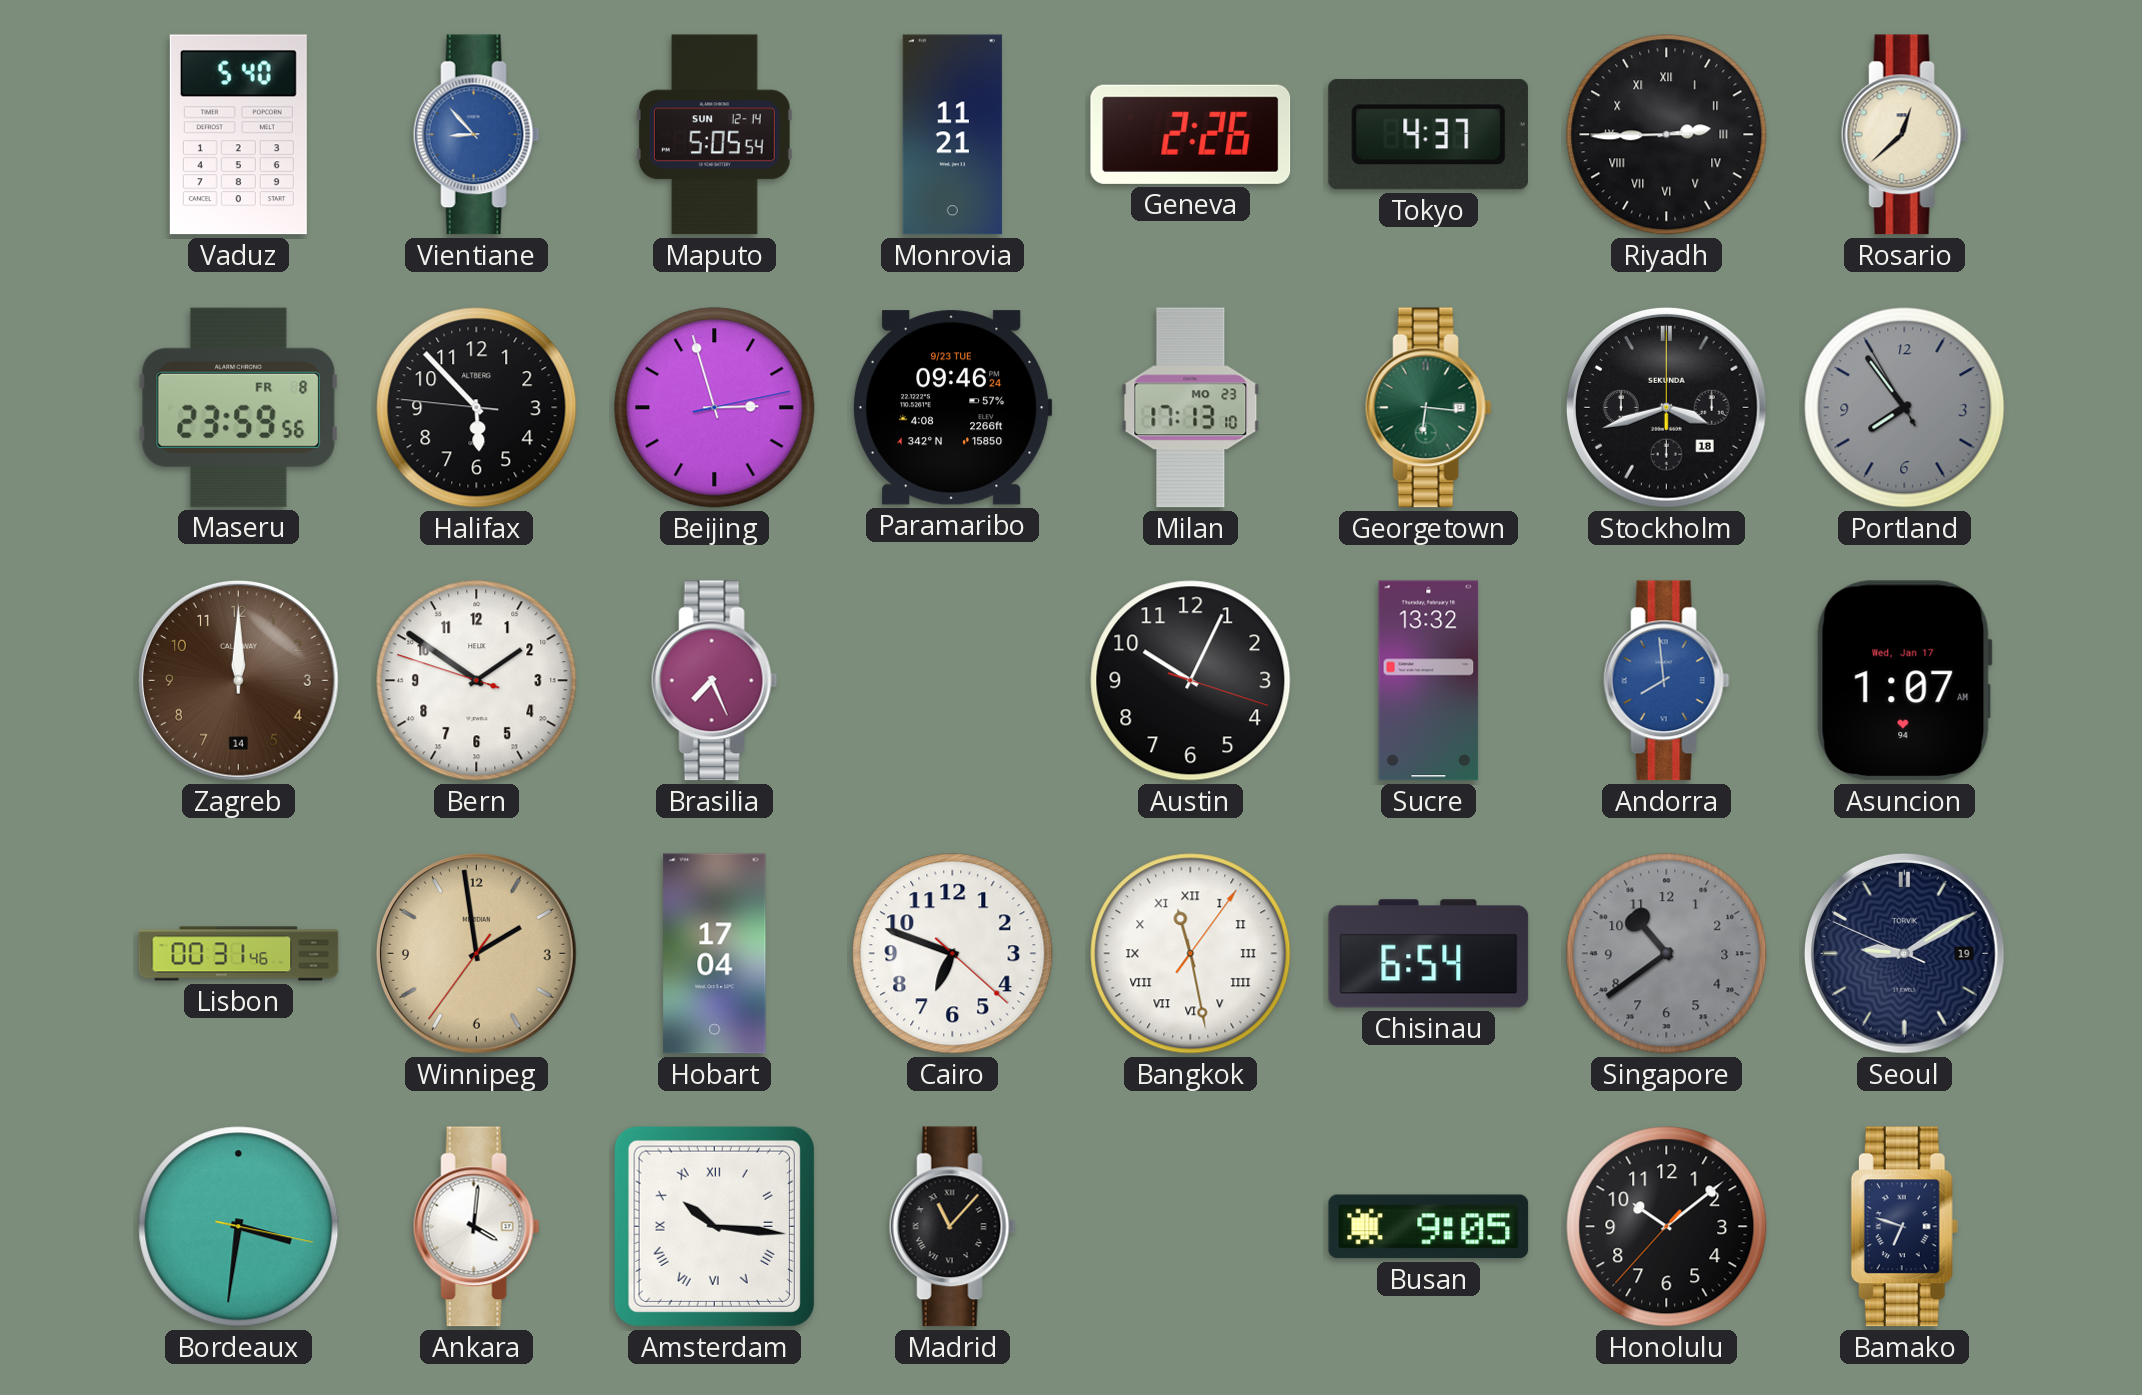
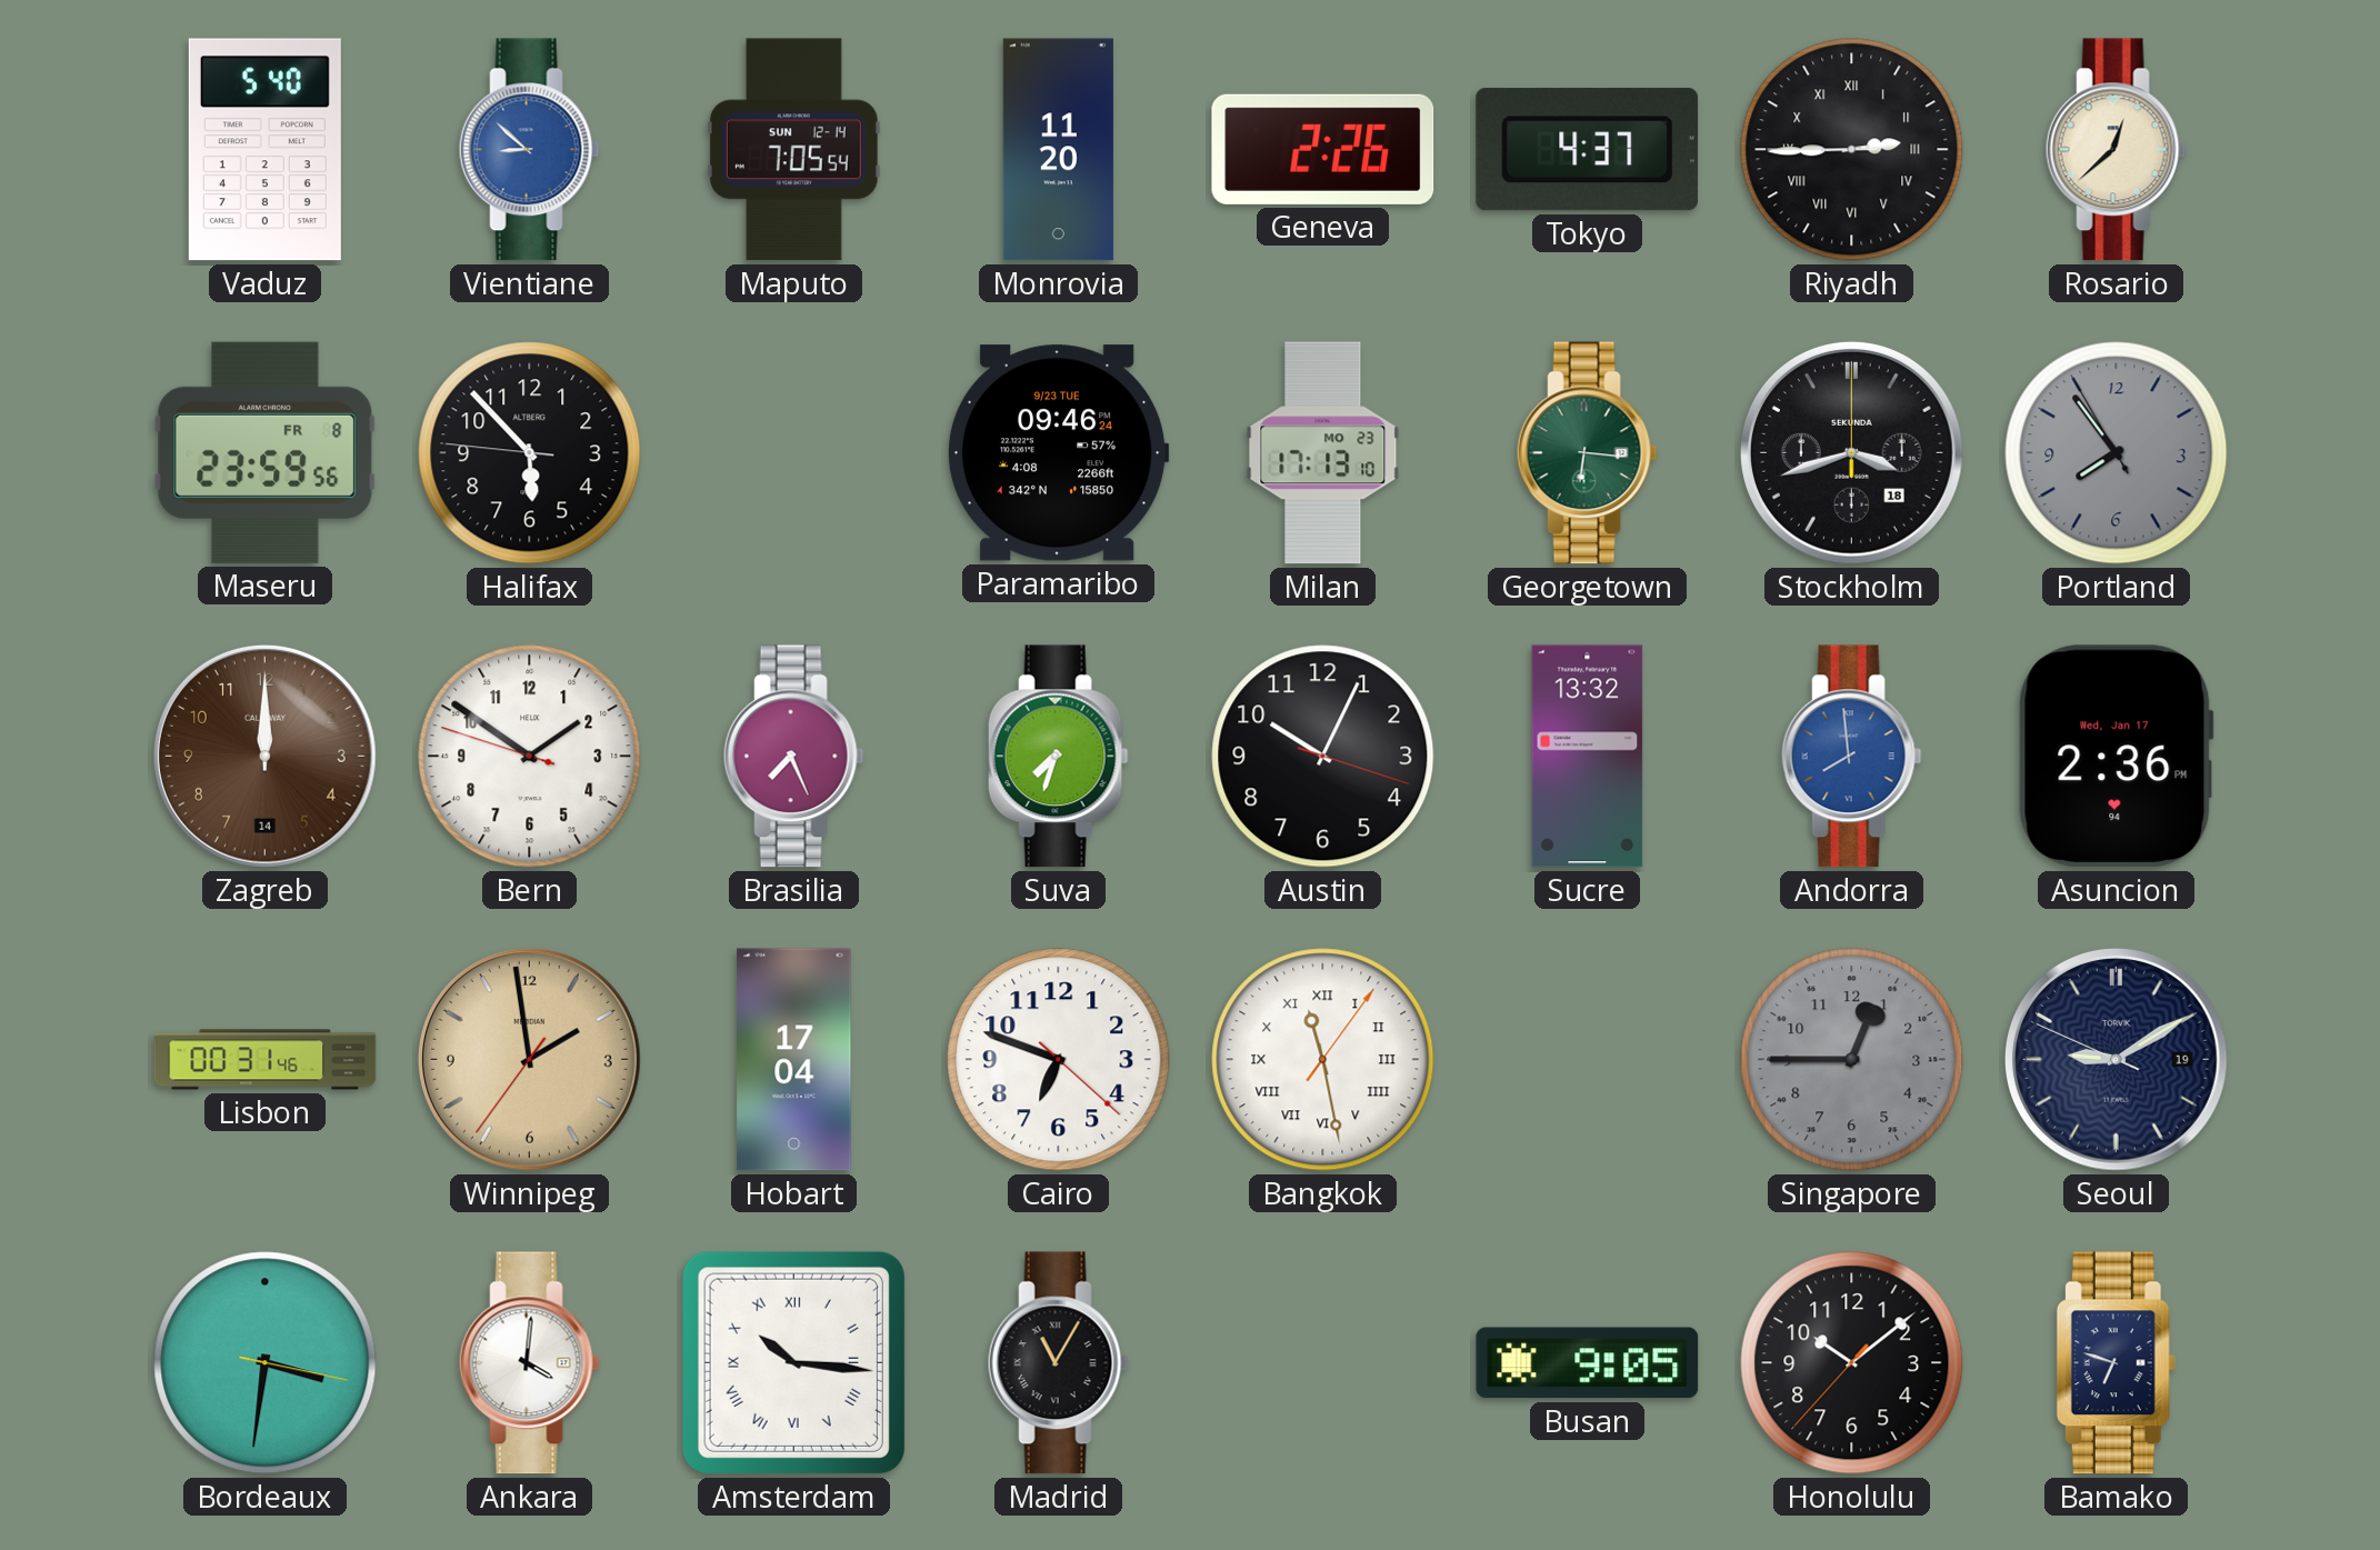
Vientiane: 8:53 -> 8:52
Maputo: 5:05 -> 7:05
Monrovia: 11:21 -> 11:20
Beijing: 2:57 -> none
Suva: none -> 7:33
Asuncion: 1:07 -> 2:36
Chisinau: 6:54 -> none
Singapore: 10:39 -> 12:45
Madrid: 11:07 -> 11:05
